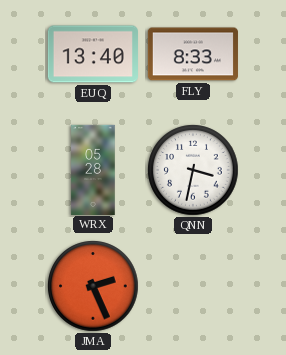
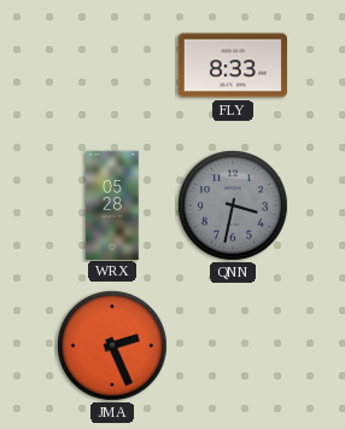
EUQ: 13:40 -> none
QNN dial: white -> grey
